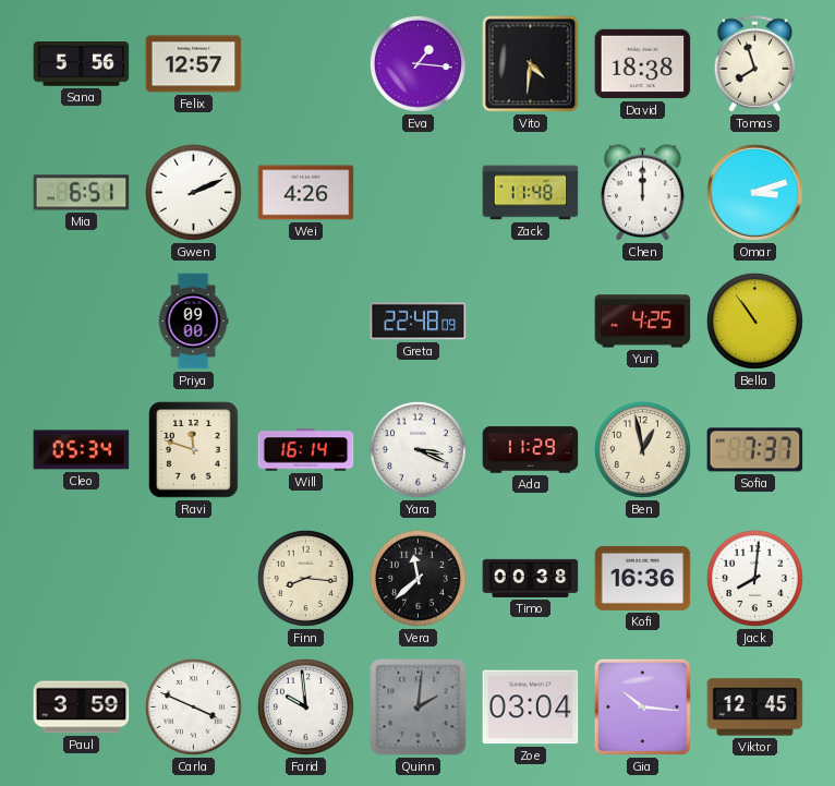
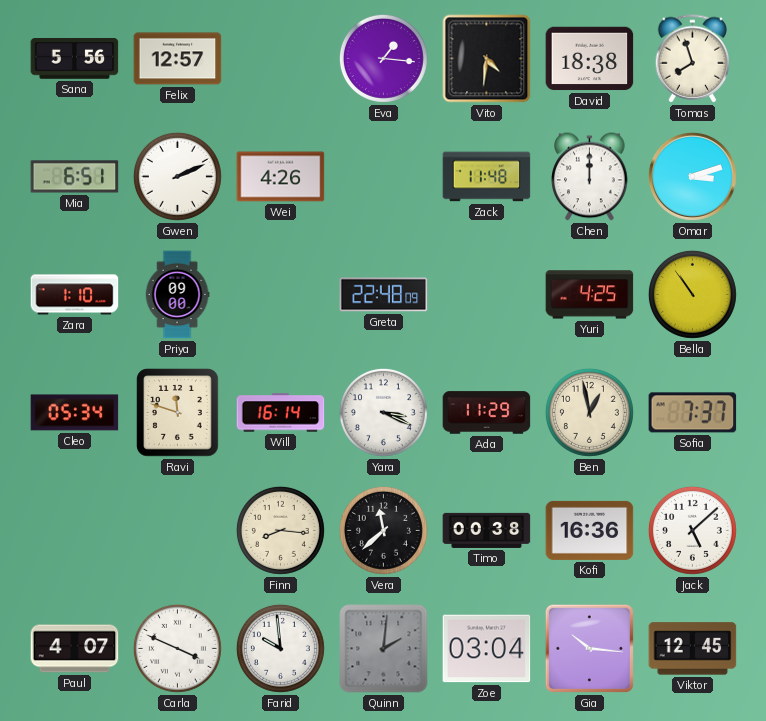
Zara: none -> 1:10
Jack: 8:01 -> 5:08
Paul: 3:59 -> 4:07
